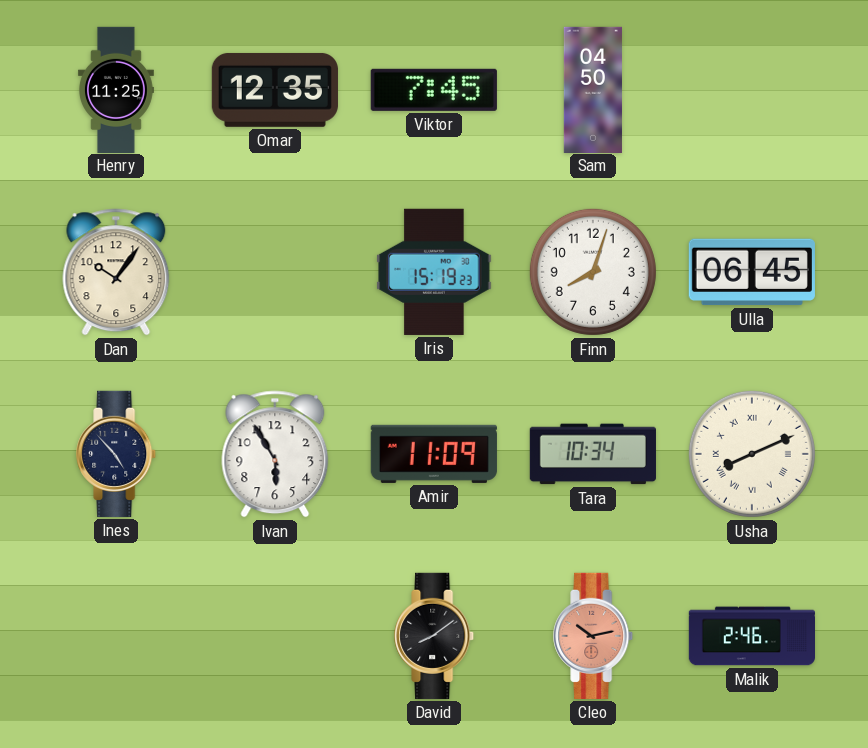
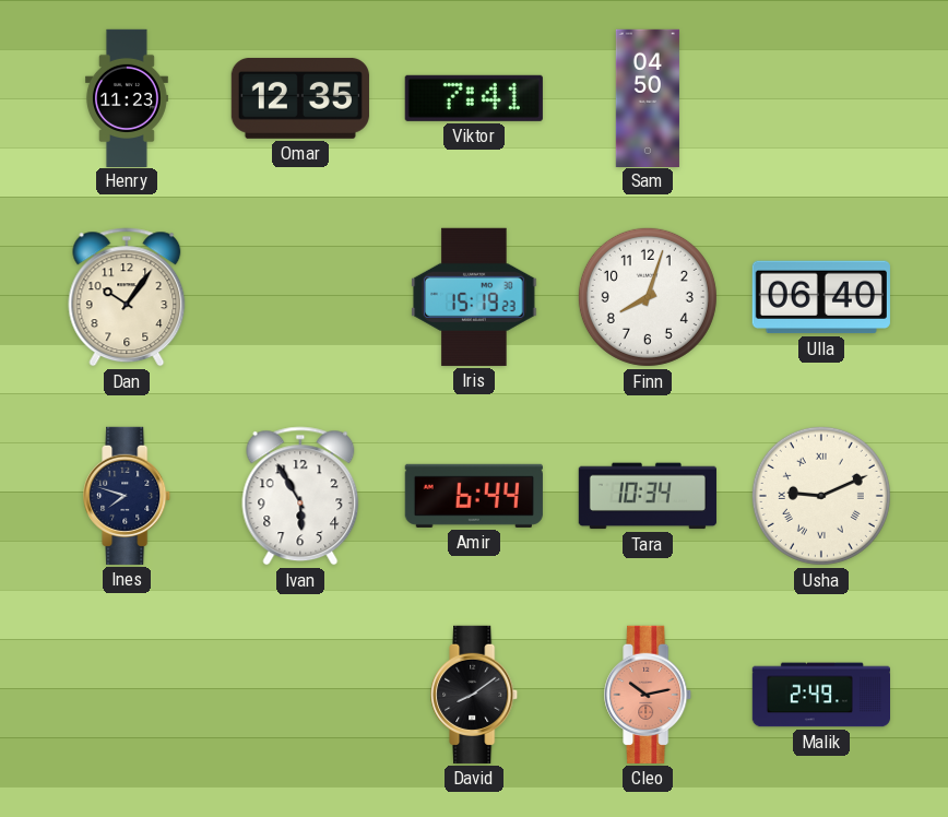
Henry: 11:25 -> 11:23
Viktor: 7:45 -> 7:41
Ulla: 06:45 -> 06:40
Ines: 4:53 -> 7:48
Amir: 11:09 -> 6:44
Usha: 8:11 -> 9:11
Malik: 2:46 -> 2:49
